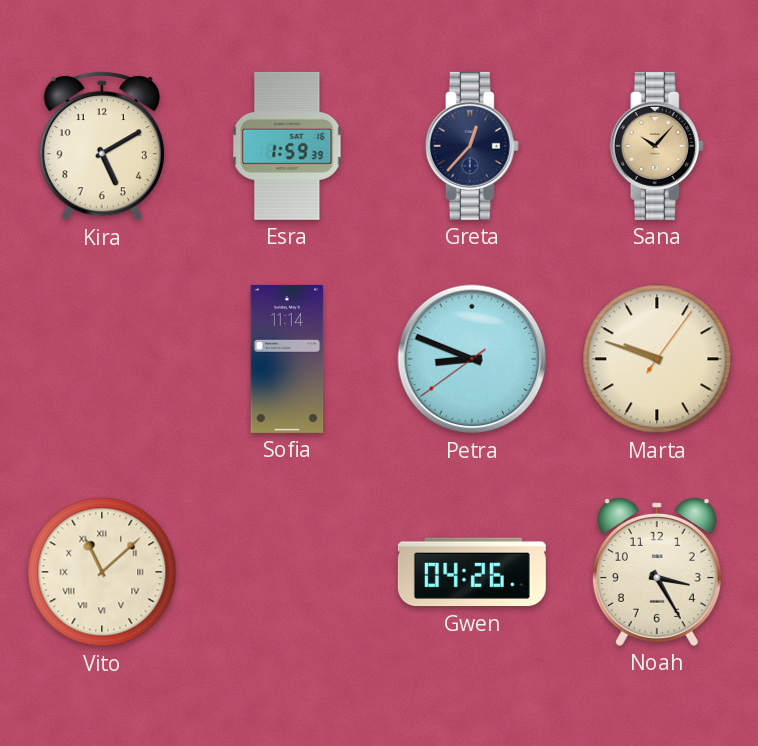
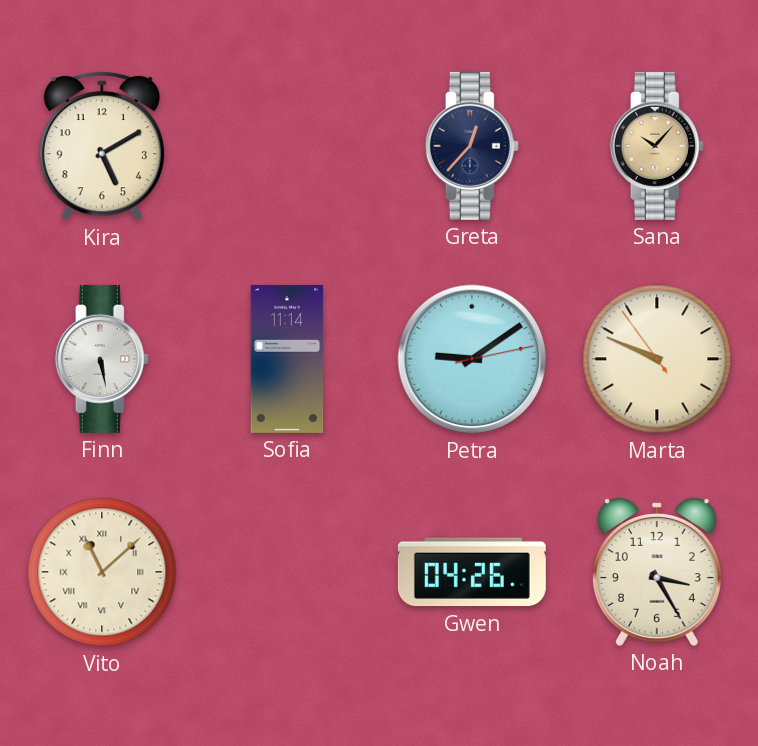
Esra: 1:59 -> none
Finn: none -> 5:28
Petra: 8:48 -> 9:09
Marta: 9:48:06 -> 9:48:54
